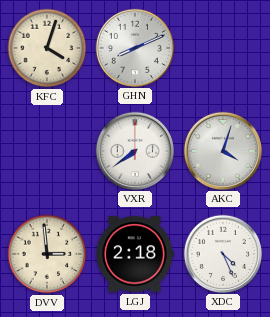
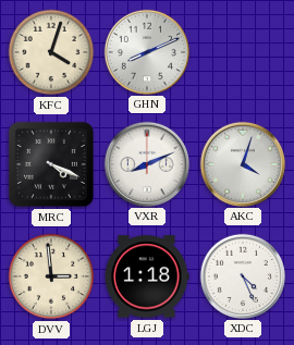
MRC: none -> 4:19
VXR: 7:39 -> 8:11
LGJ: 2:18 -> 1:18
